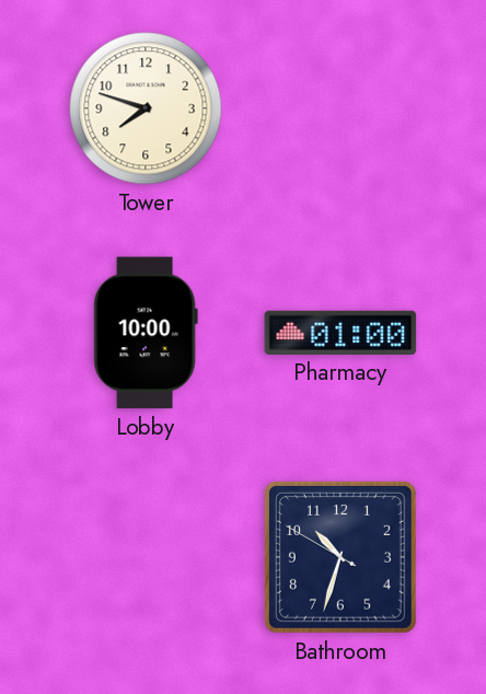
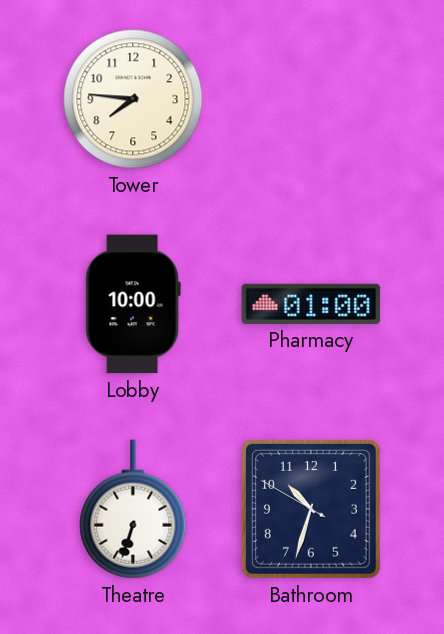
Tower: 7:48 -> 7:46
Theatre: none -> 6:33
